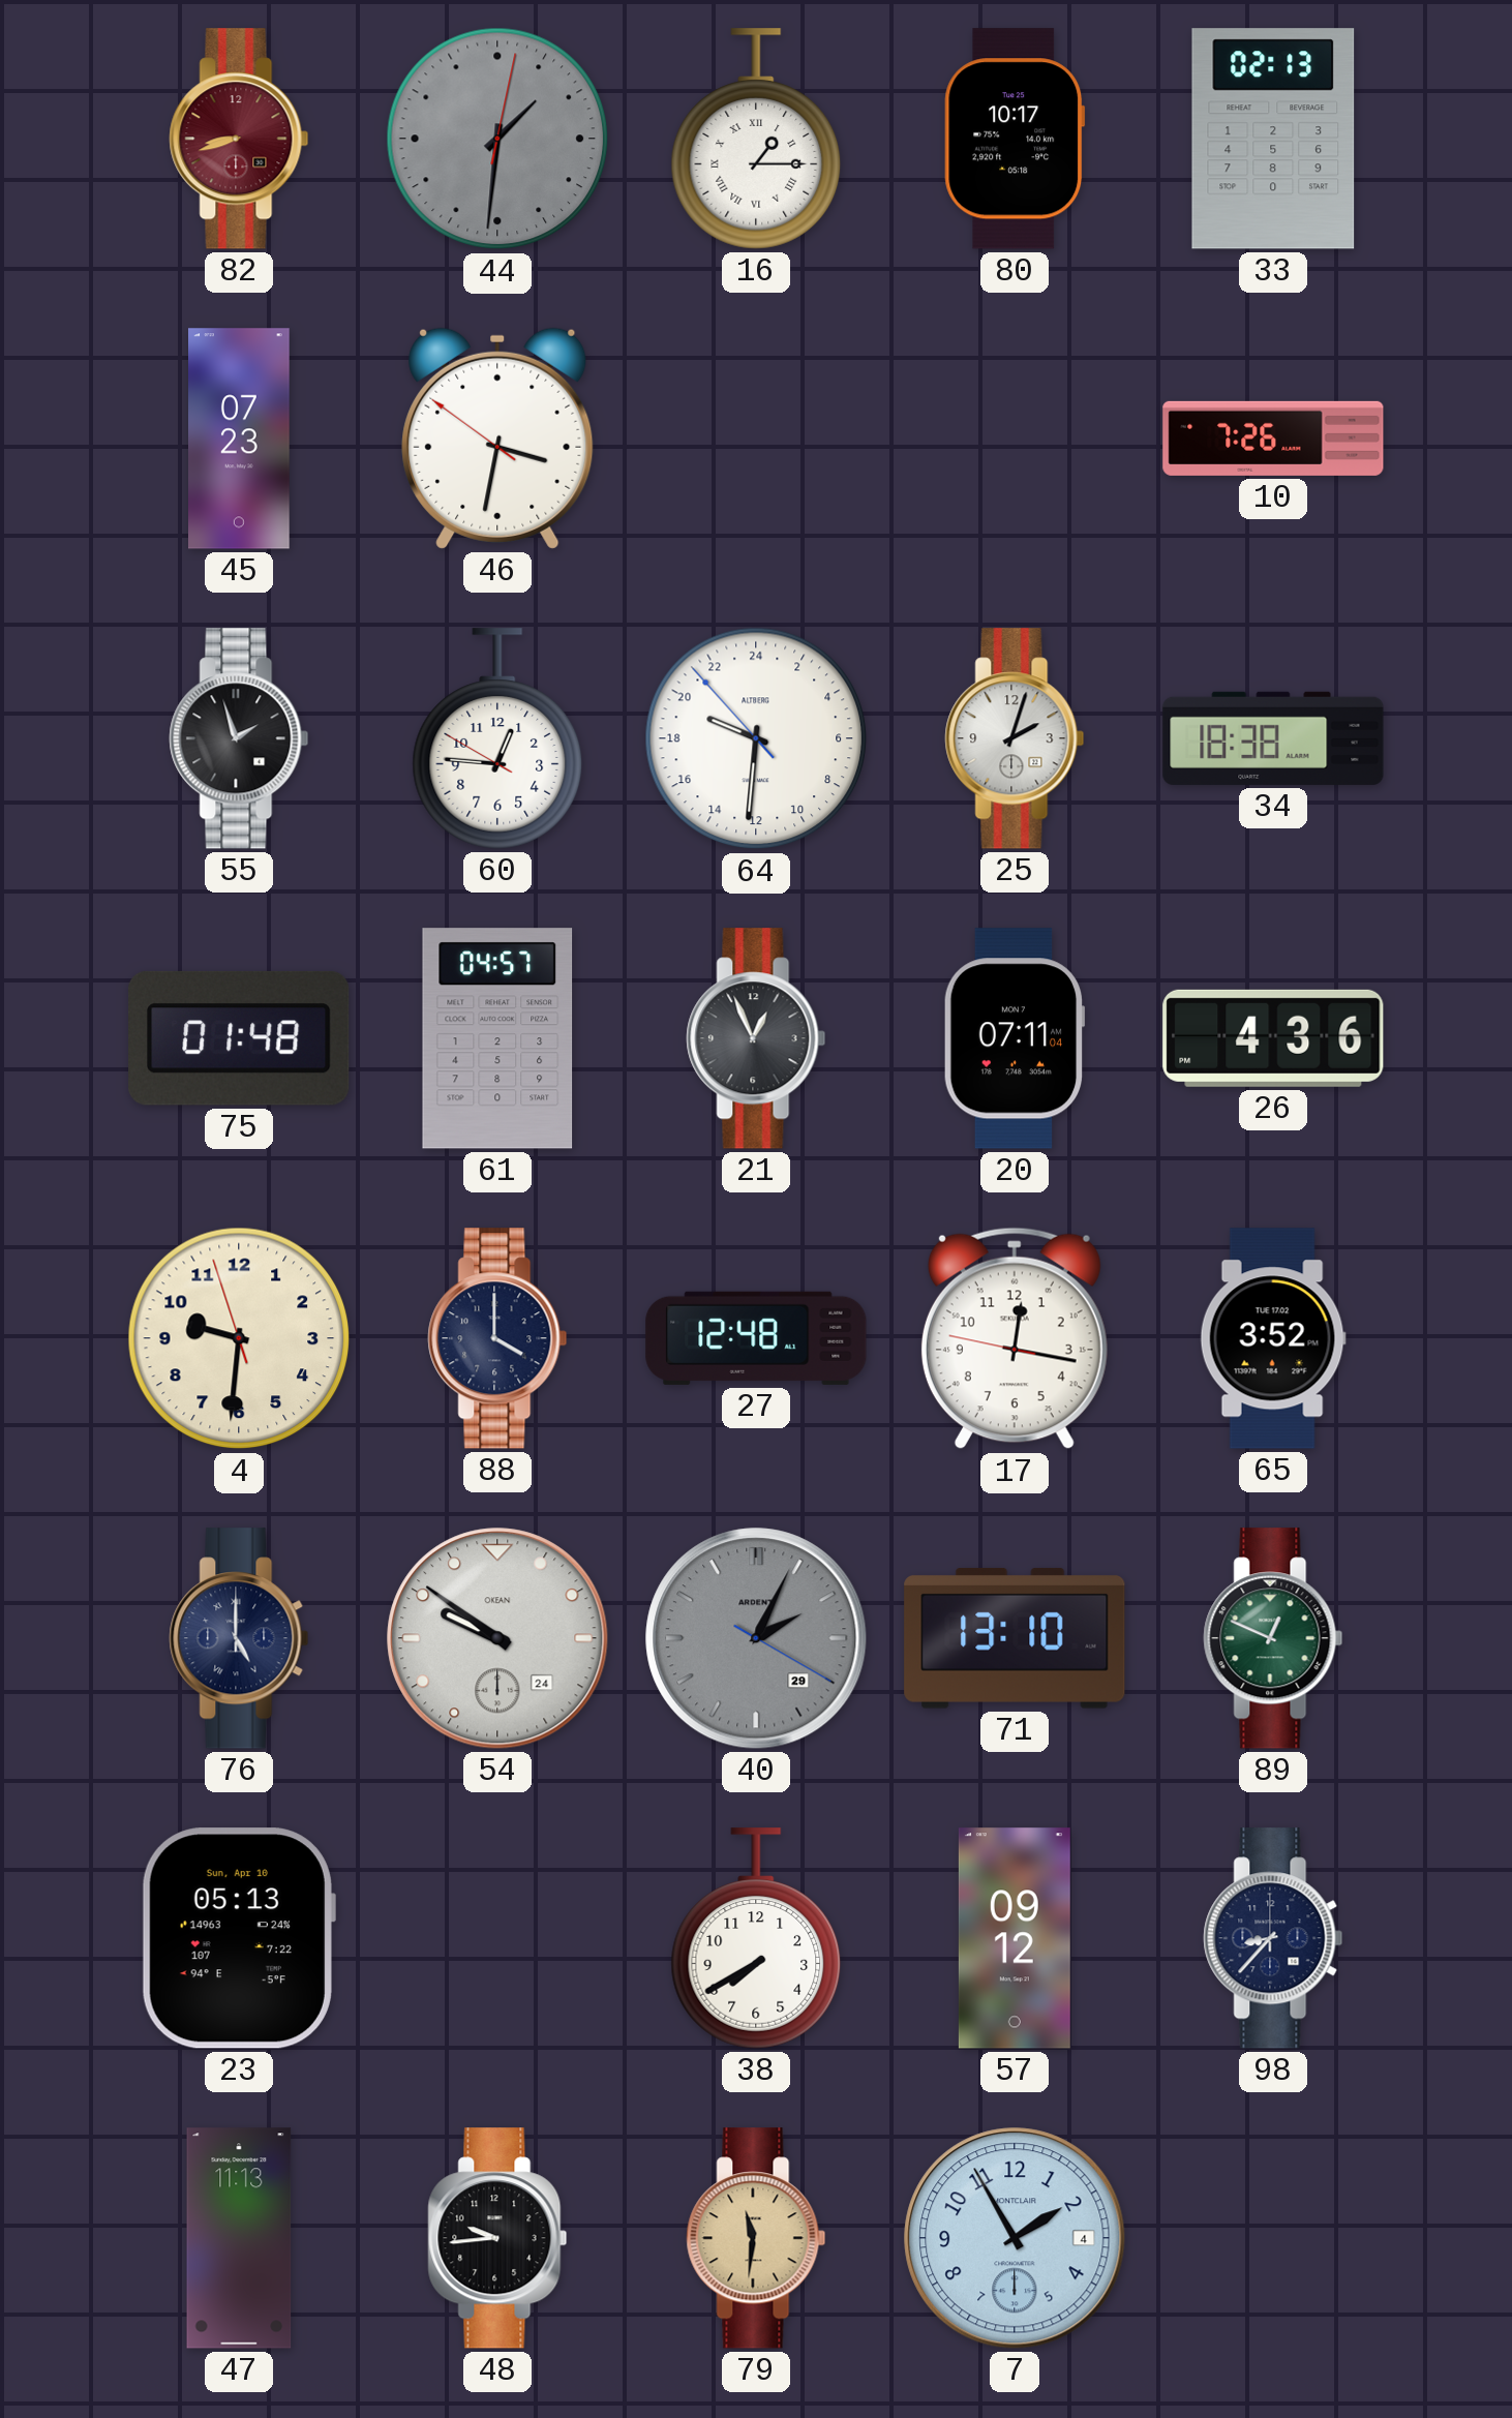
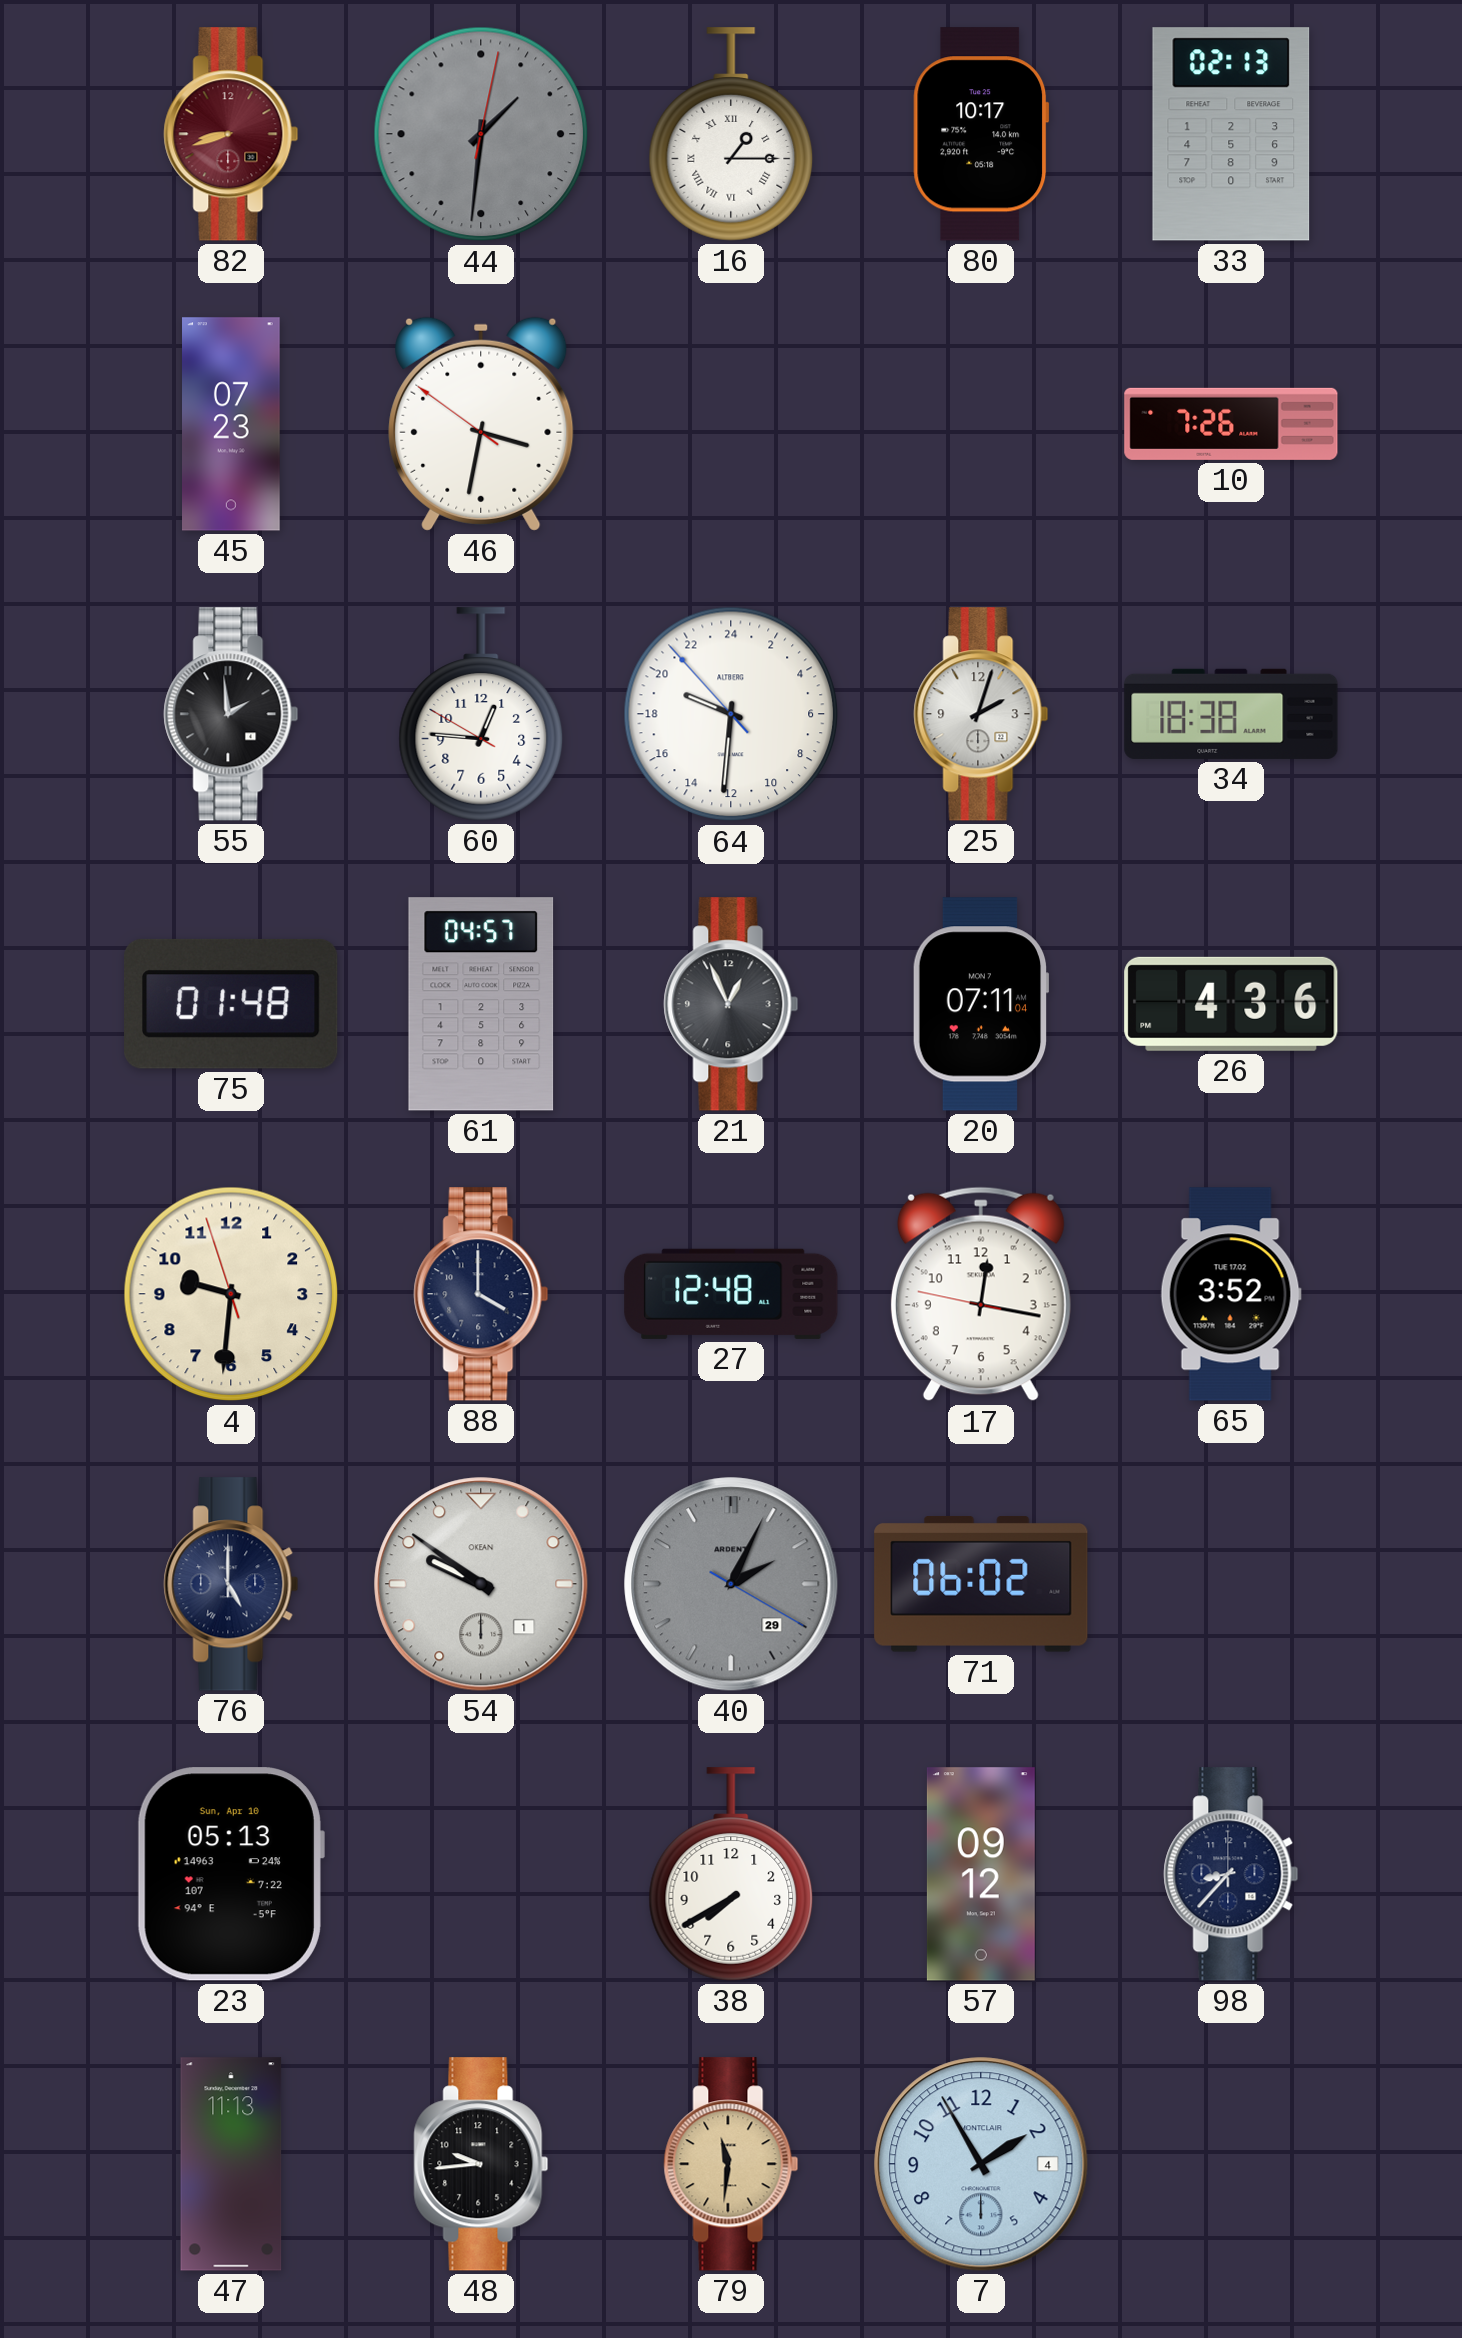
55: 1:57 -> 1:59
54 date: 24 -> 1
71: 13:10 -> 06:02
89: 12:49 -> none
